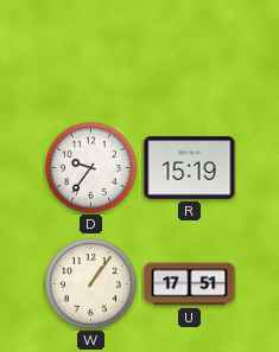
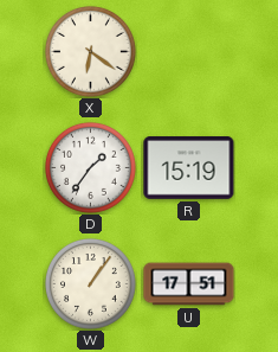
X: none -> 6:21
D: 9:36 -> 1:36
